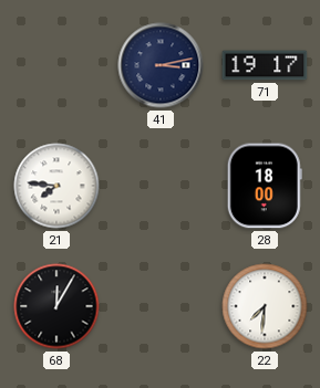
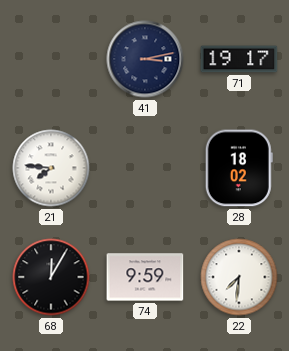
28: 18:00 -> 18:02
74: none -> 9:59
